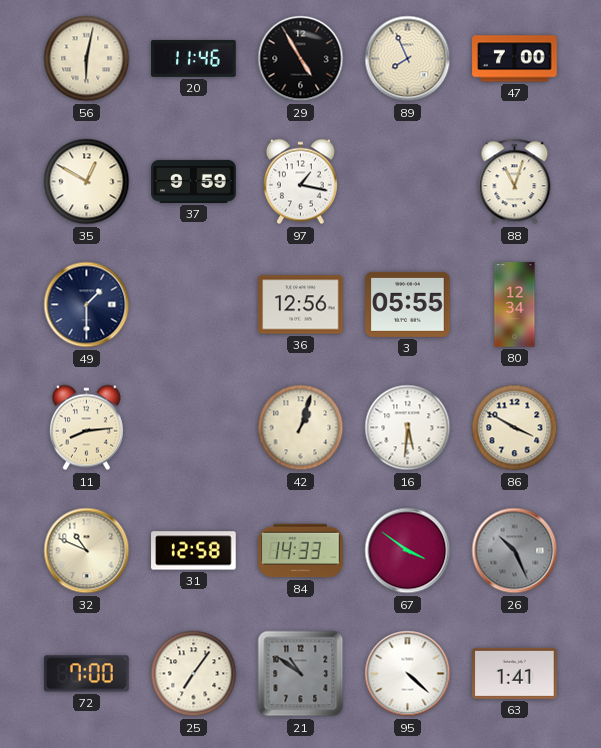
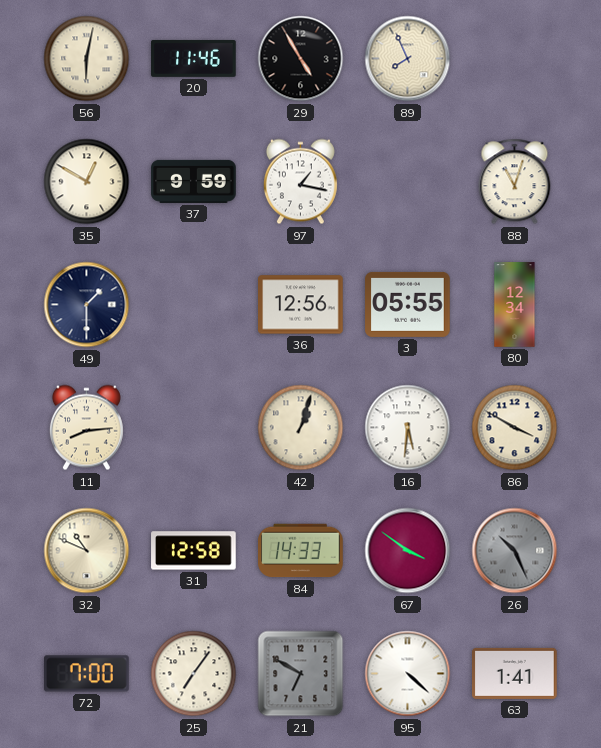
47: 7:00 -> none
21: 10:51 -> 6:50
